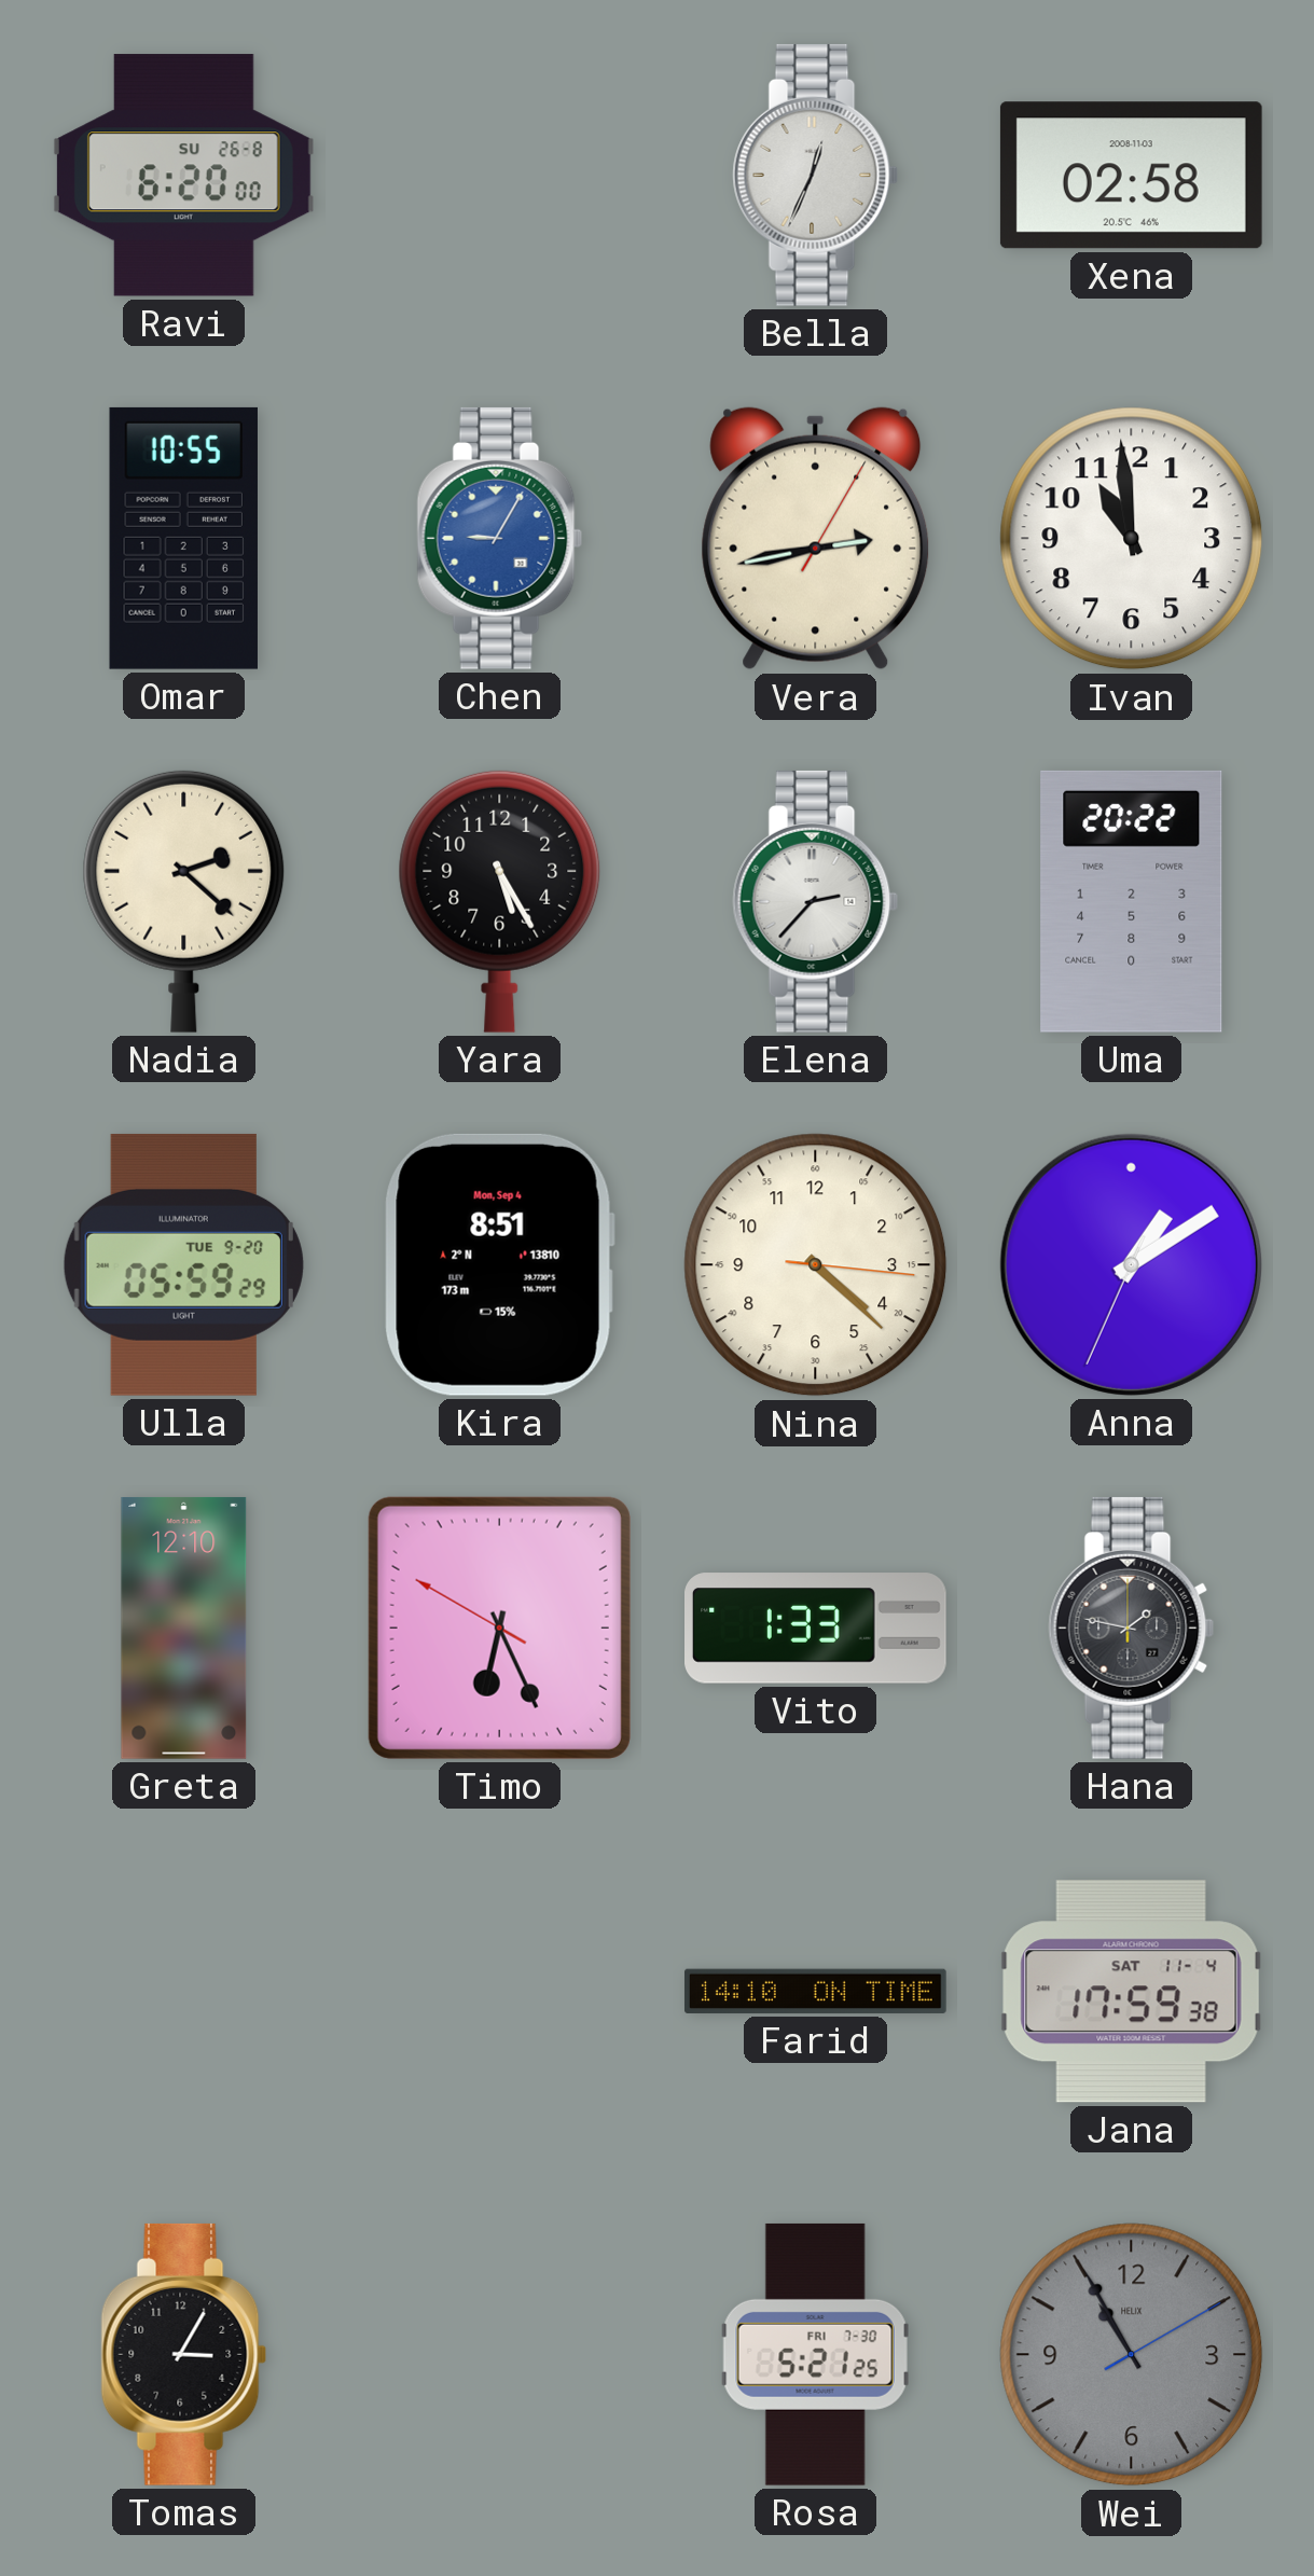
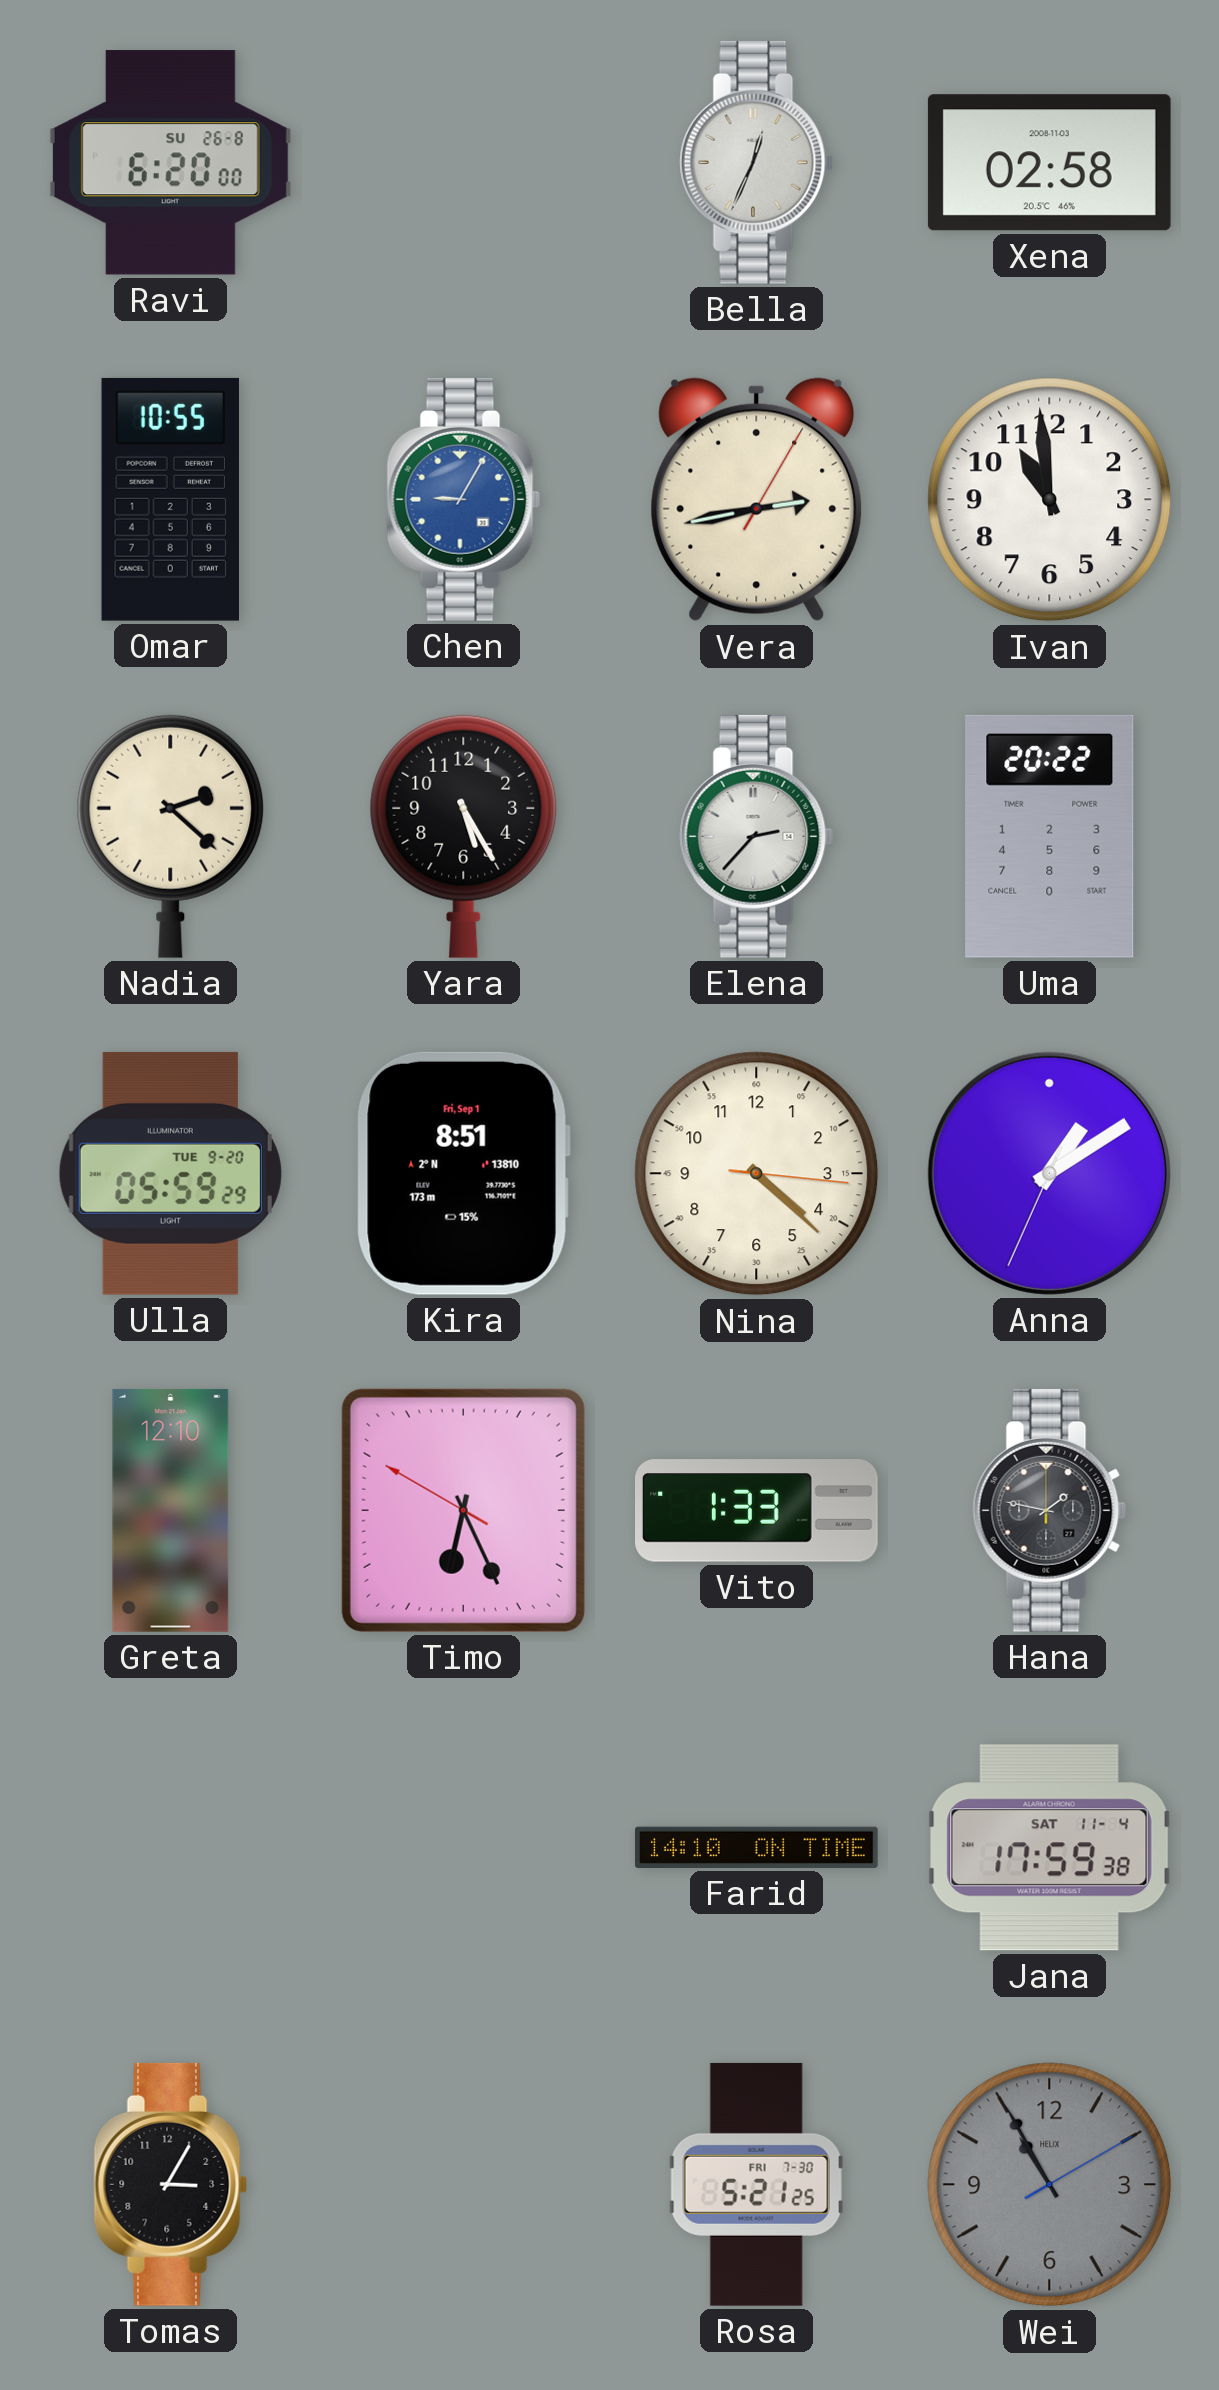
Kira date: Mon, Sep 4 -> Fri, Sep 1
